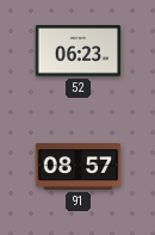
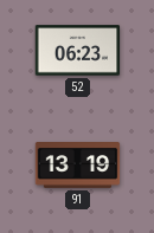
91: 08:57 -> 13:19
